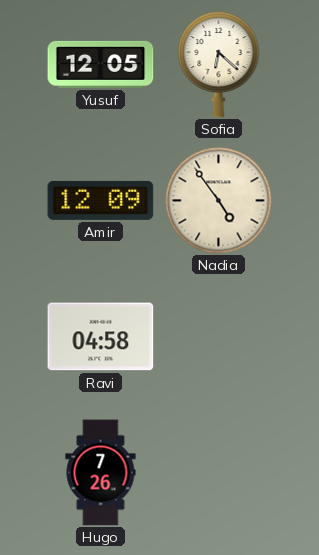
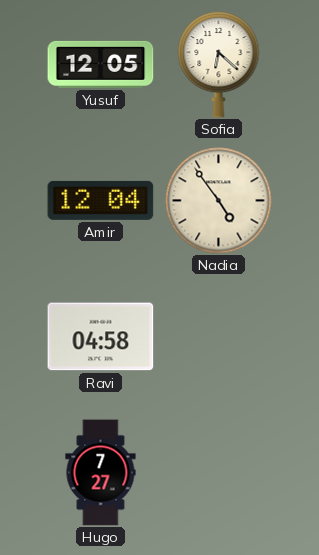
Amir: 12:09 -> 12:04
Hugo: 7:26 -> 7:27
